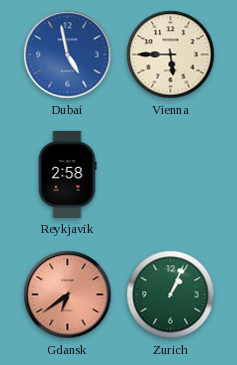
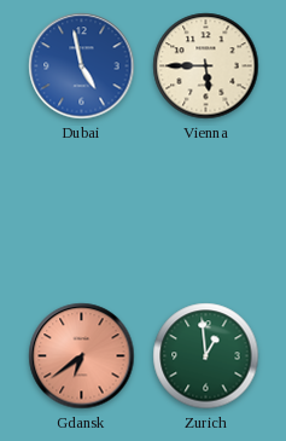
Reykjavik: 2:58 -> none
Zurich: 1:04 -> 12:59
